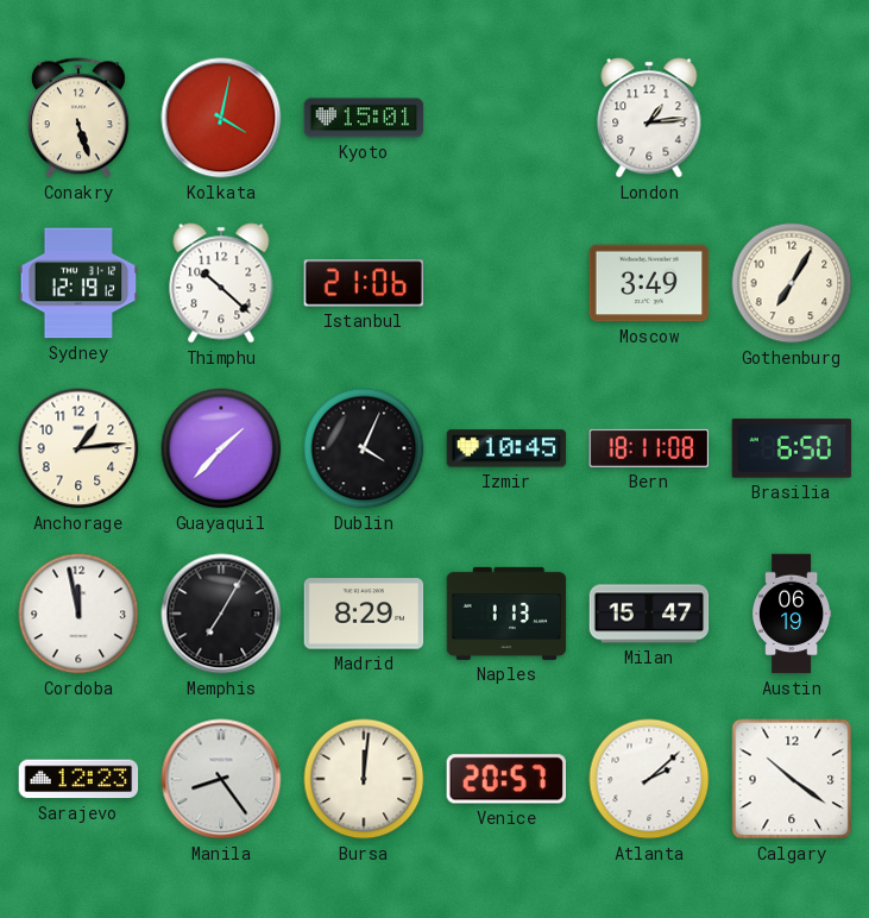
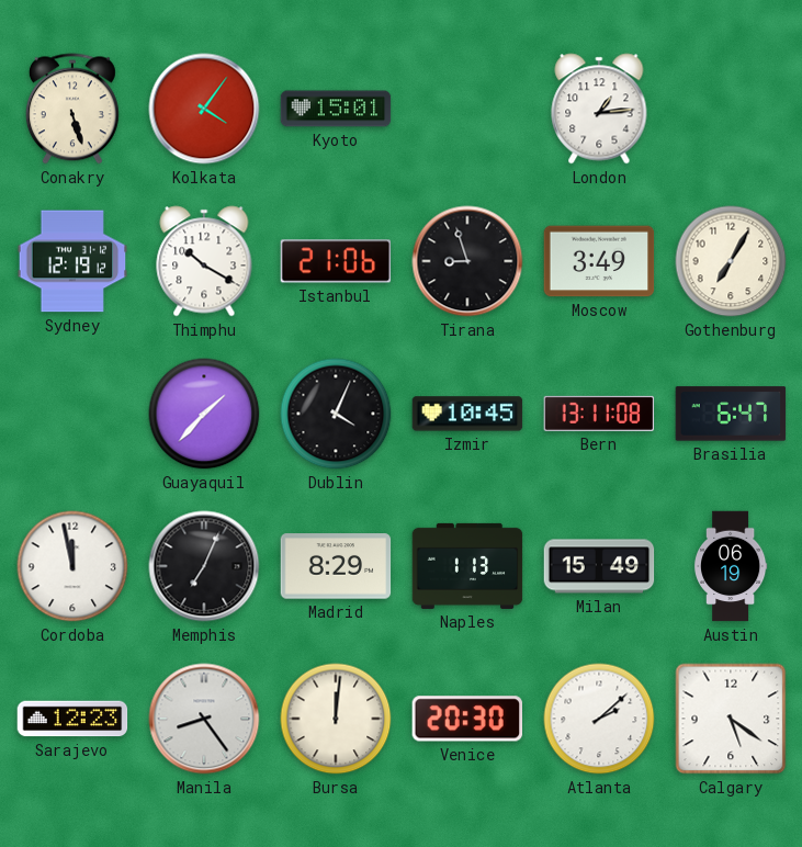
Kolkata: 4:02 -> 4:06
Thimphu: 10:22 -> 10:20
Tirana: none -> 8:57
Anchorage: 1:14 -> none
Bern: 18:11 -> 13:11
Brasilia: 6:50 -> 6:47
Memphis: 7:05 -> 7:04
Milan: 15:47 -> 15:49
Venice: 20:57 -> 20:30
Calgary: 10:21 -> 5:21
